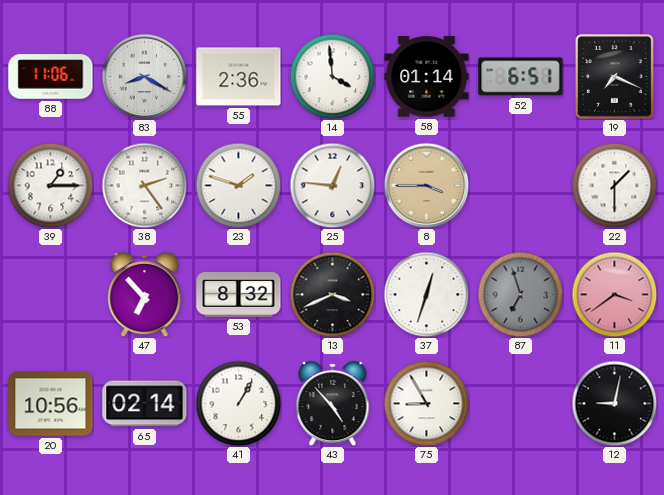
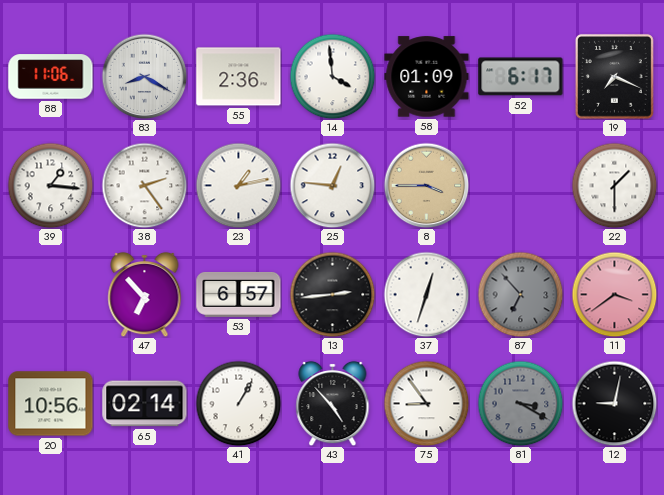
58: 01:14 -> 01:09
52: 6:51 -> 6:17
39: 1:15 -> 1:16
23: 1:48 -> 1:13
53: 8:32 -> 6:57
13: 3:41 -> 2:44
87: 6:57 -> 6:53
75: 8:55 -> 8:54
81: none -> 3:20
